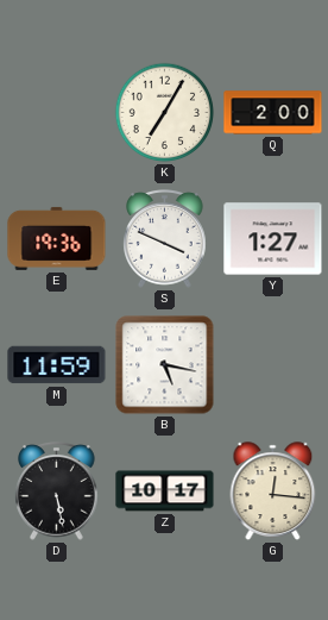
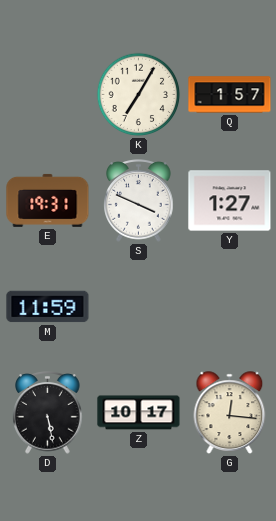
Q: 2:00 -> 1:57
E: 19:36 -> 19:31
B: 5:17 -> none
